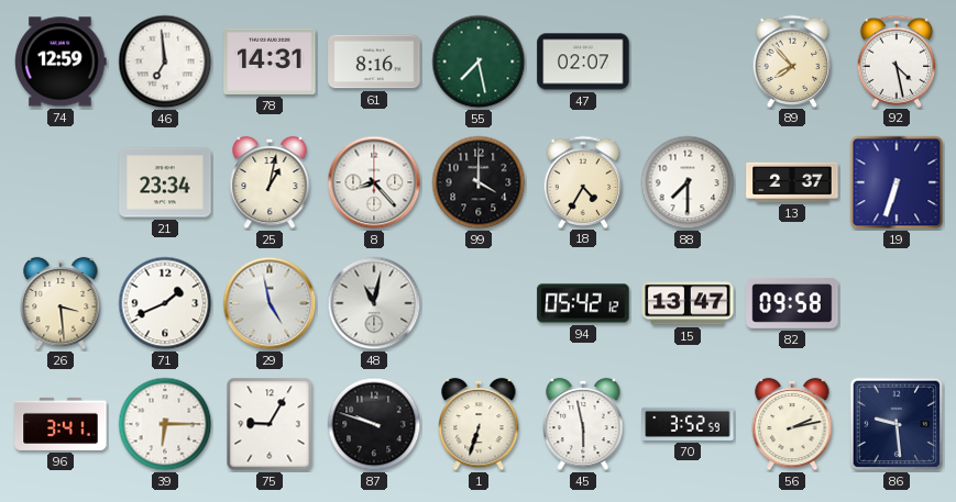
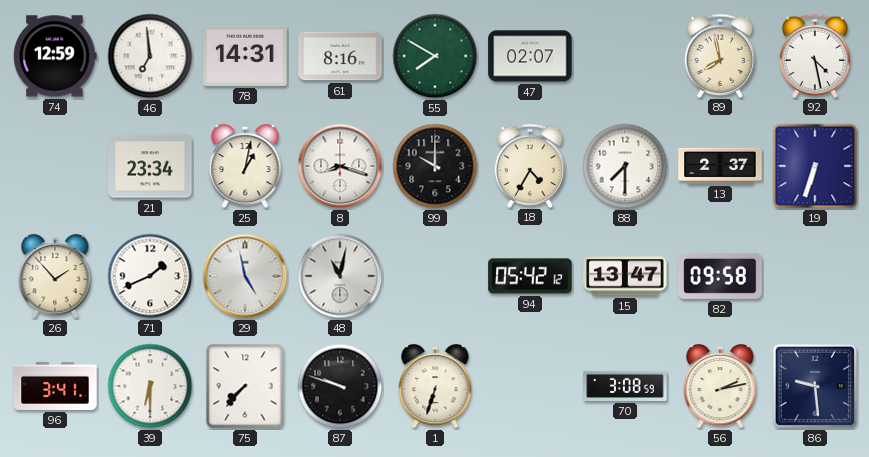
55: 7:28 -> 7:50
89: 7:53 -> 7:58
8: 8:23 -> 8:18
99: 4:00 -> 10:00
26: 3:29 -> 1:53
39: 6:15 -> 6:30
75: 9:05 -> 7:37
45: 5:58 -> none
70: 3:52 -> 3:08
